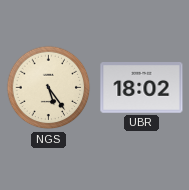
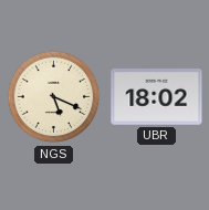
NGS: 5:24 -> 5:19
